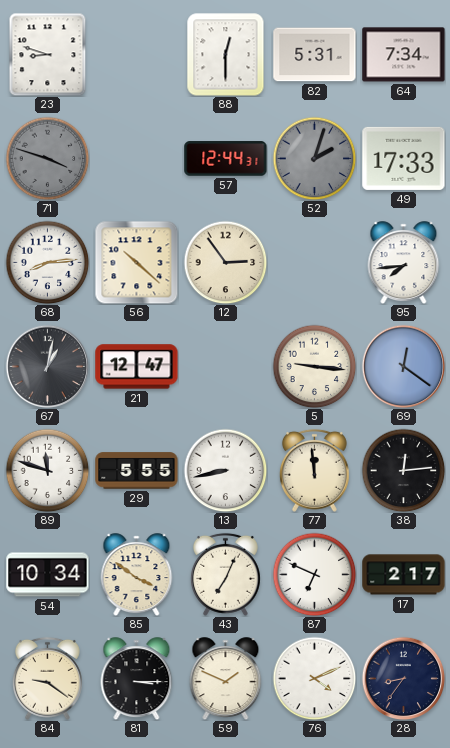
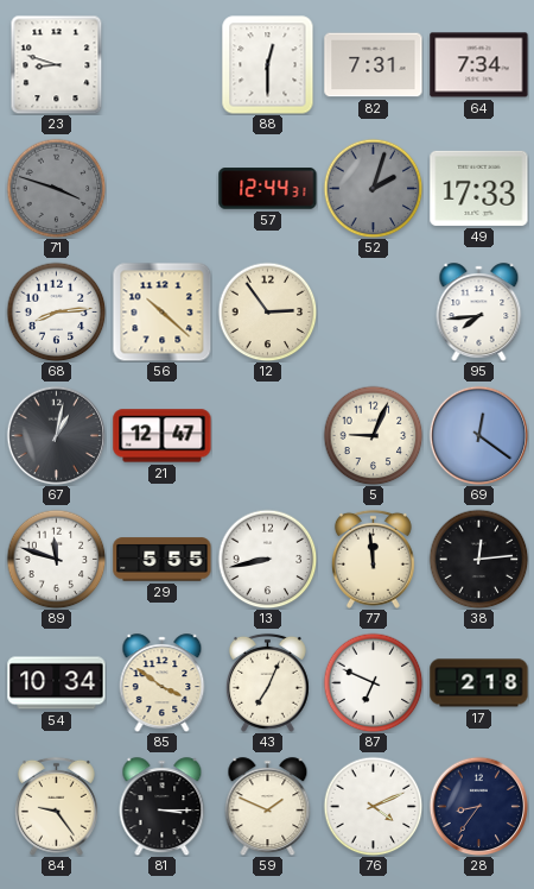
82: 5:31 -> 7:31
5: 9:16 -> 9:04
17: 2:17 -> 2:18
84: 9:21 -> 9:24
